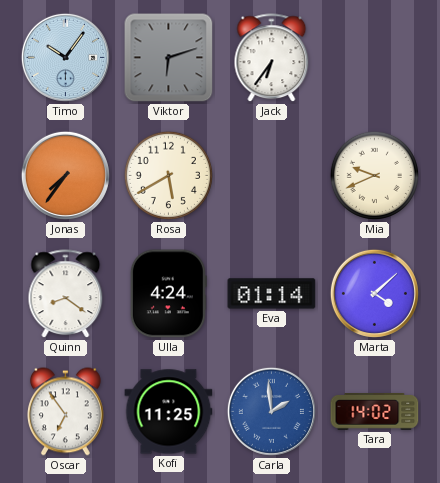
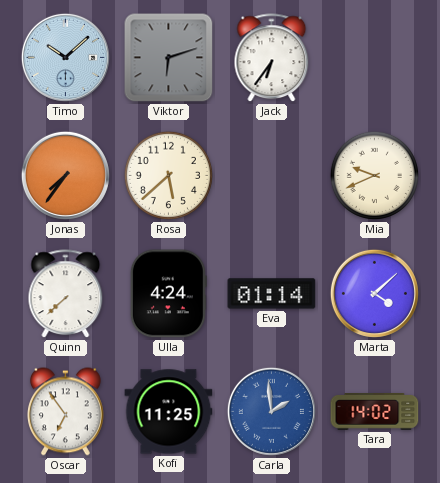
Timo: 10:06 -> 10:08
Rosa: 5:40 -> 5:38
Quinn: 8:21 -> 7:38
